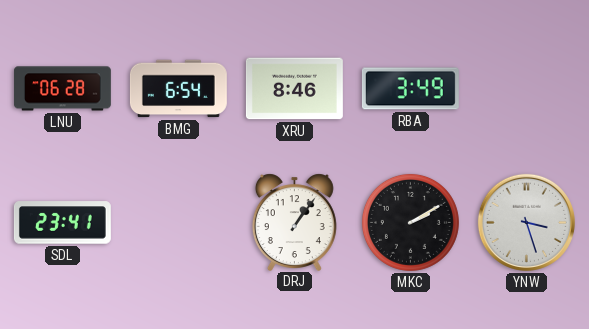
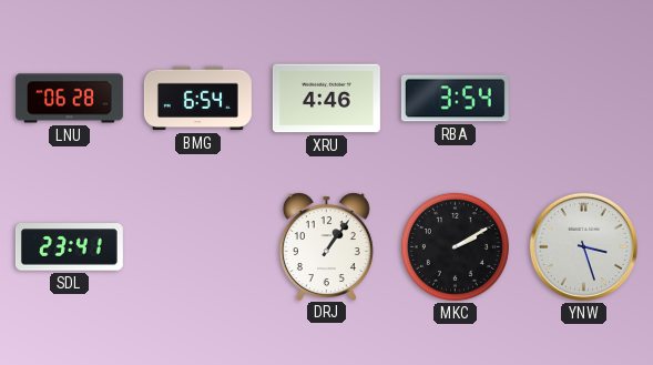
XRU: 8:46 -> 4:46
RBA: 3:49 -> 3:54
